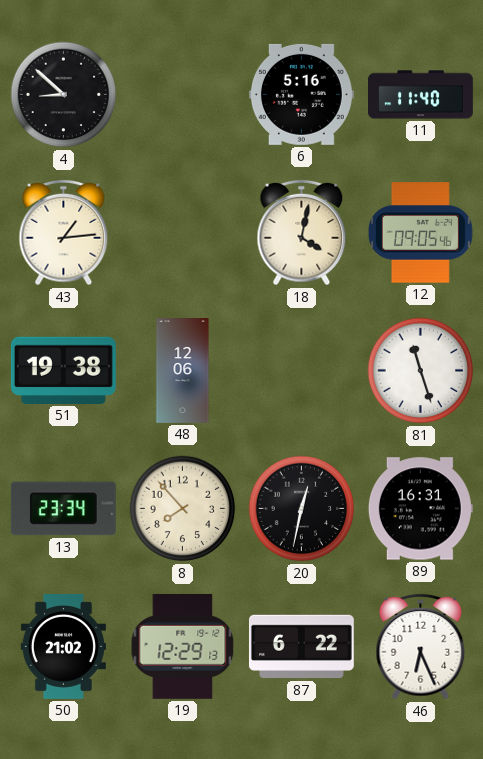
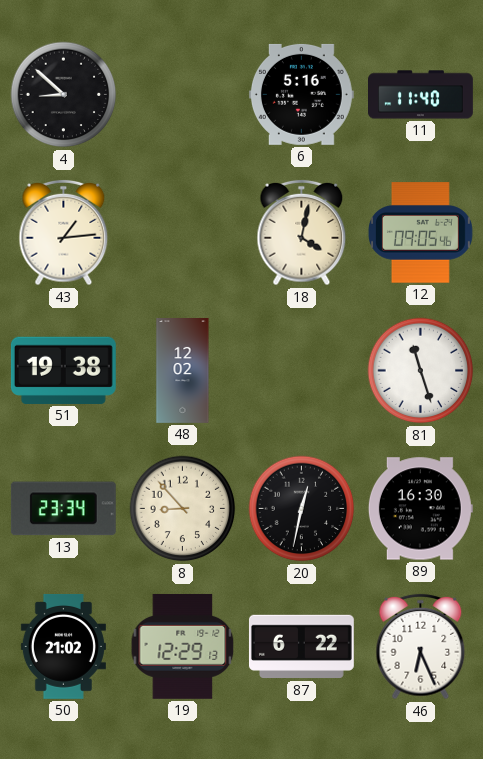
48: 12:06 -> 12:02
8: 7:53 -> 8:53
89: 16:31 -> 16:30
